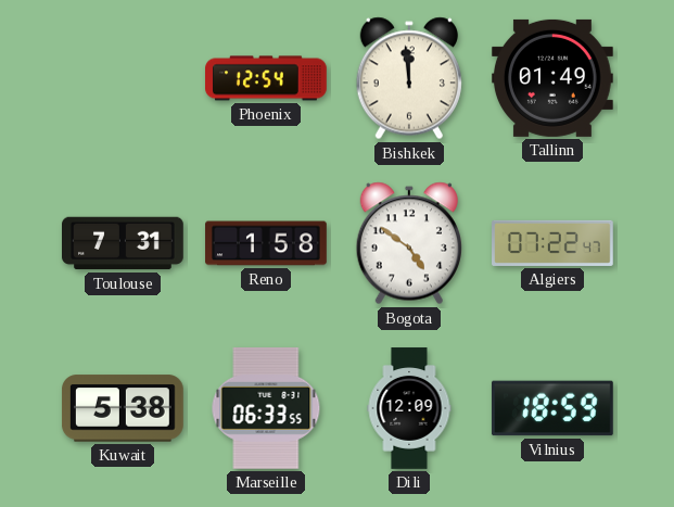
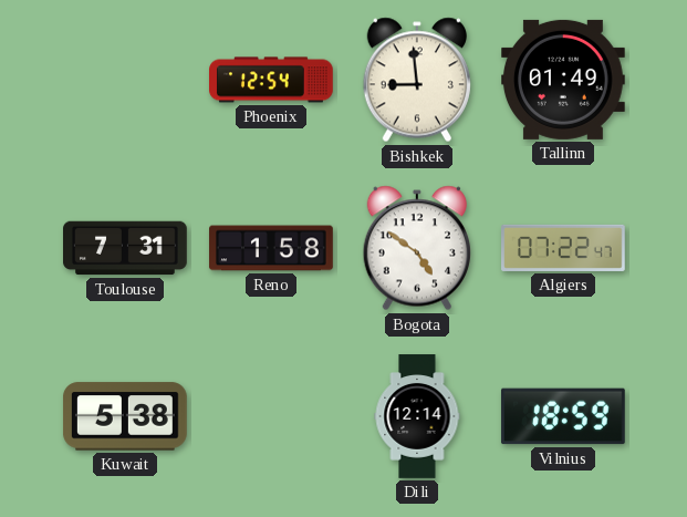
Bishkek: 11:59 -> 8:59
Marseille: 06:33 -> none
Dili: 12:09 -> 12:14
